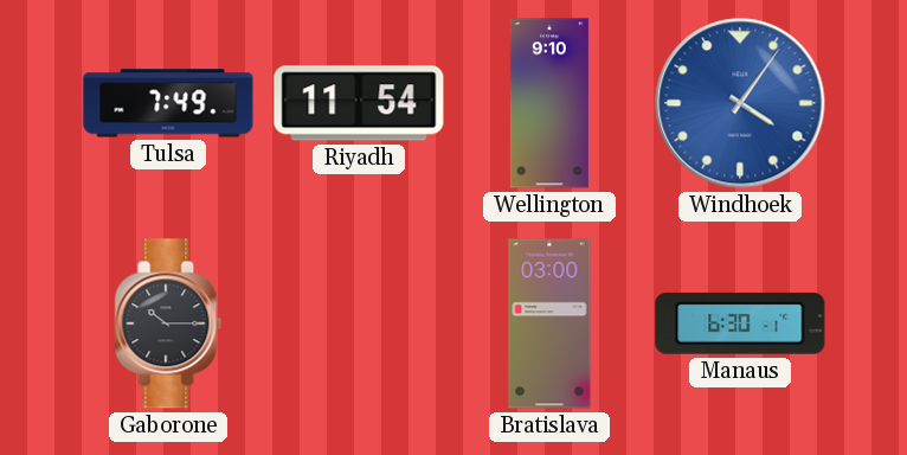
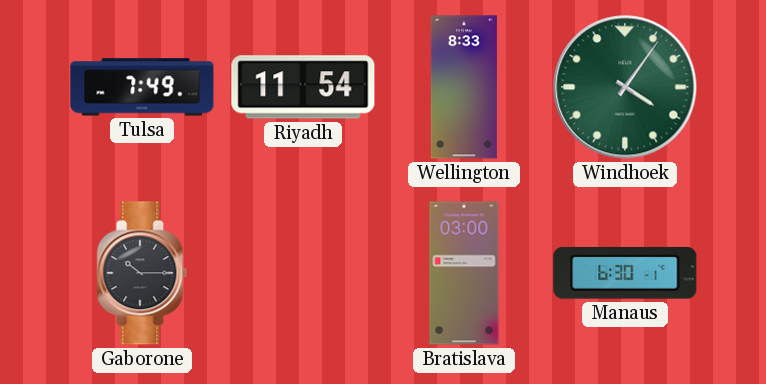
Wellington: 9:10 -> 8:33
Windhoek dial: blue -> green
